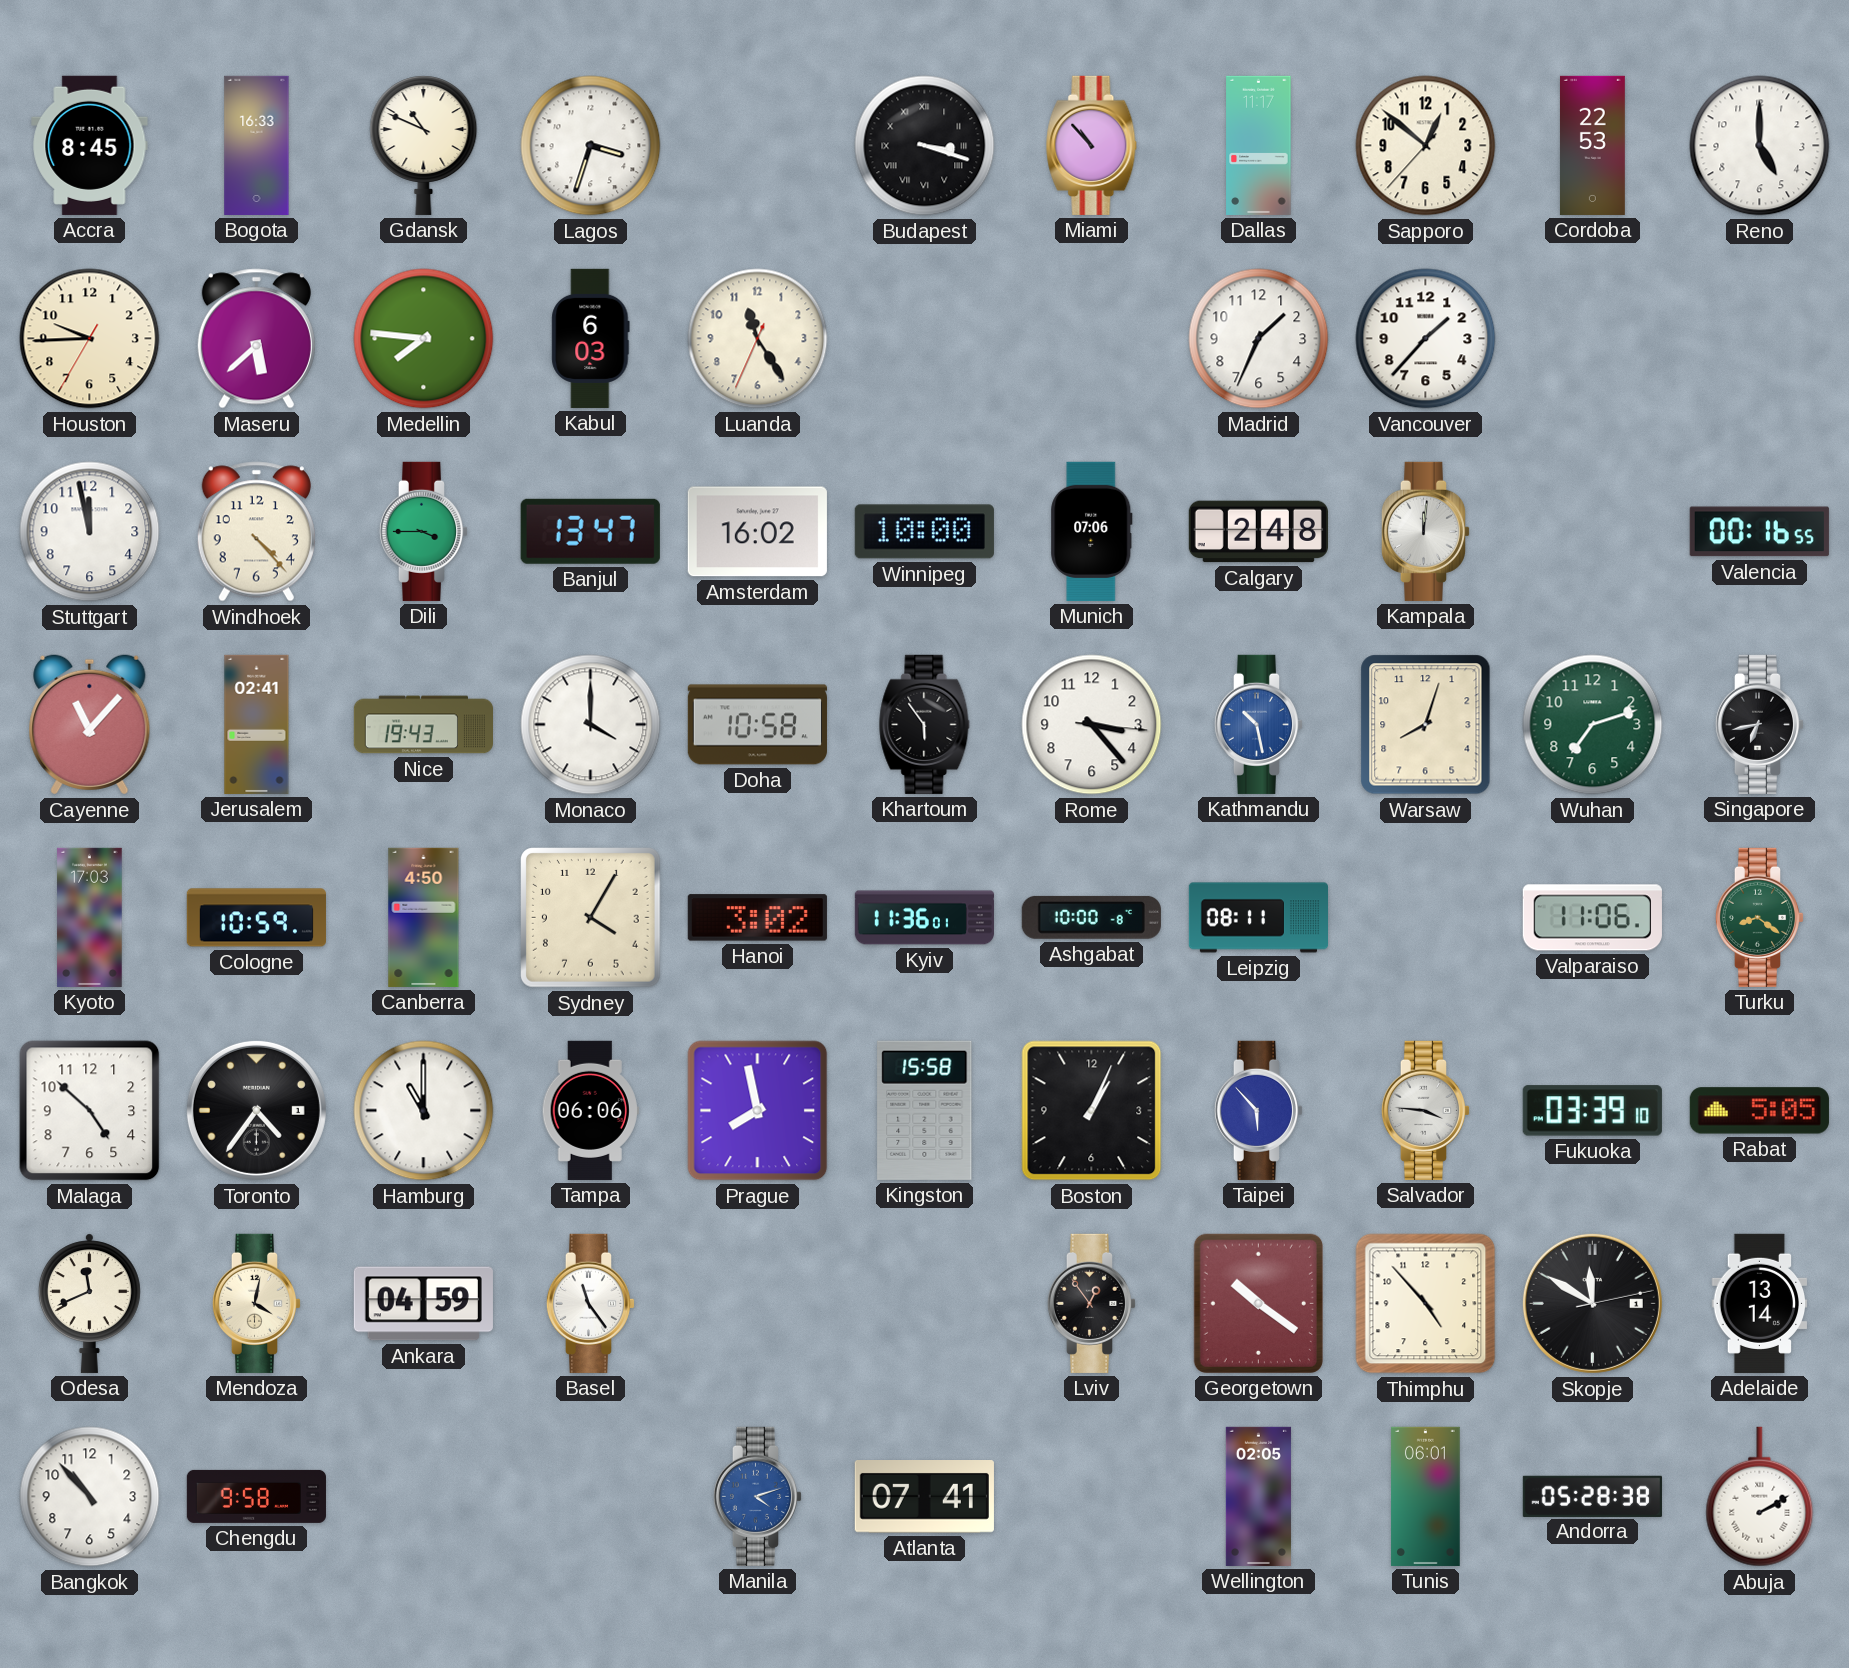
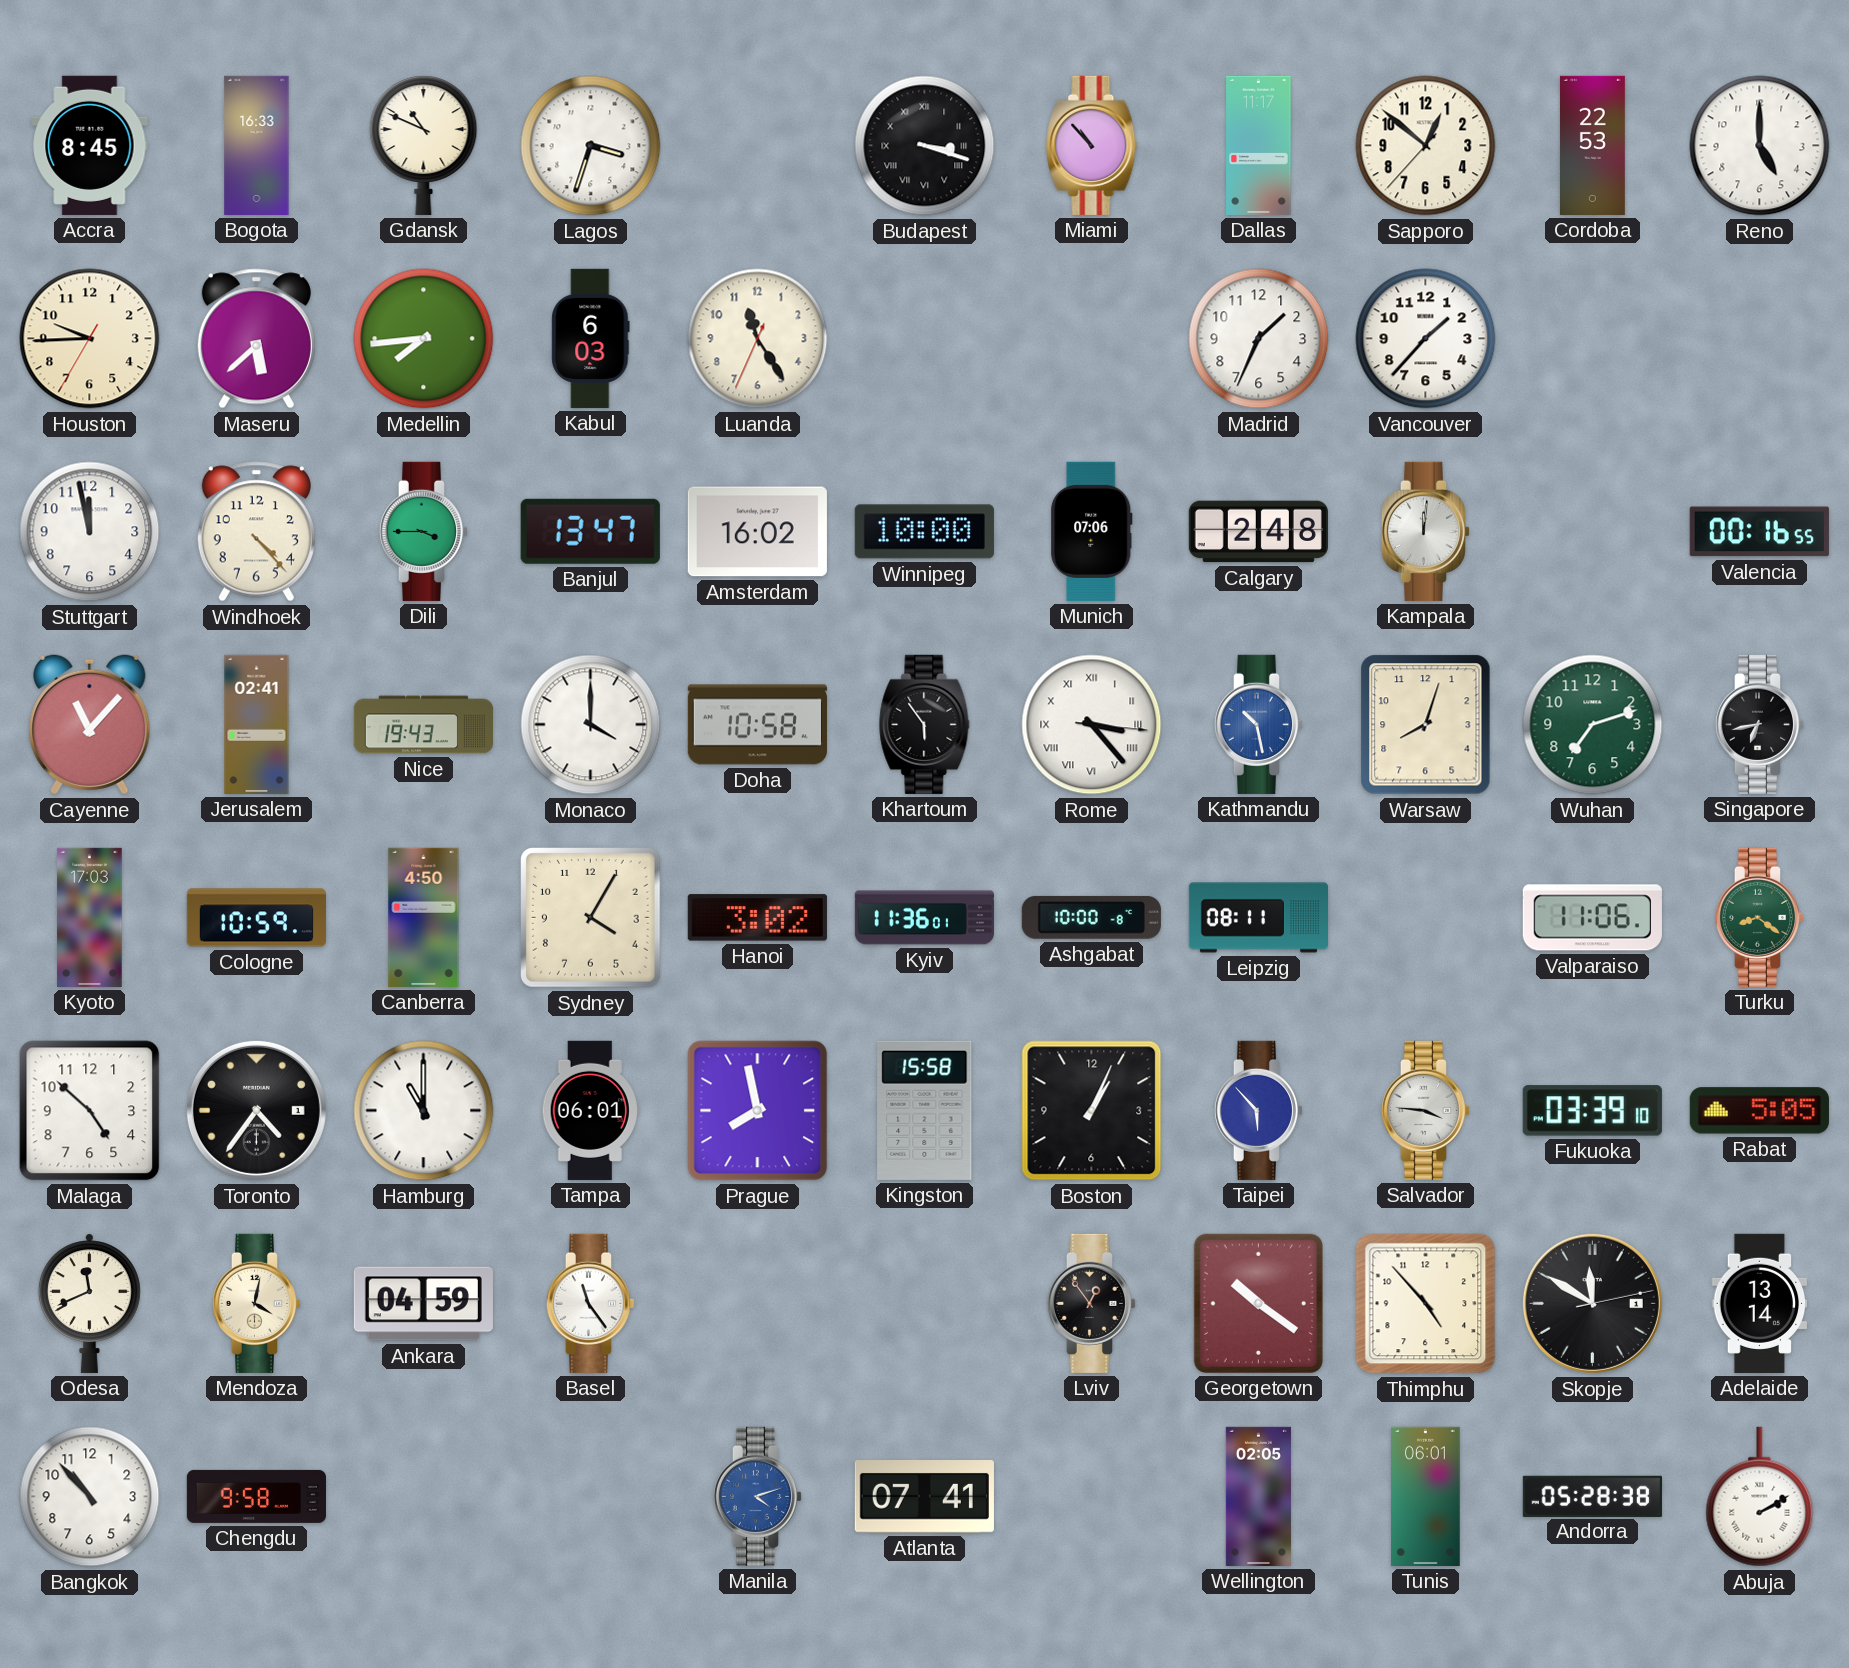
Medellin: 7:46 -> 7:44
Rome numerals: Arabic -> Roman
Tampa: 06:06 -> 06:01
